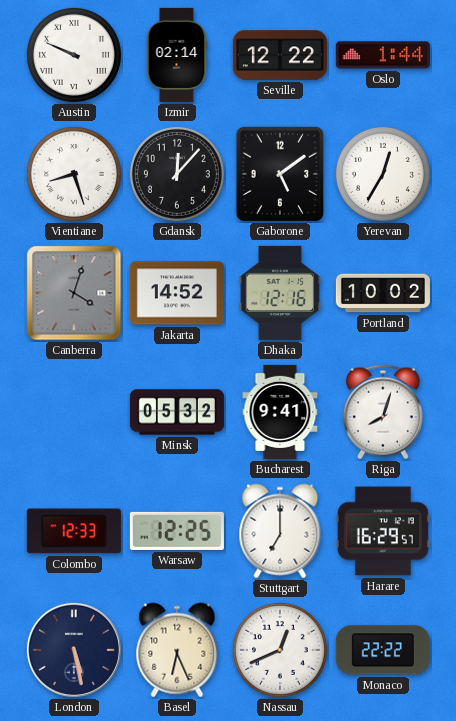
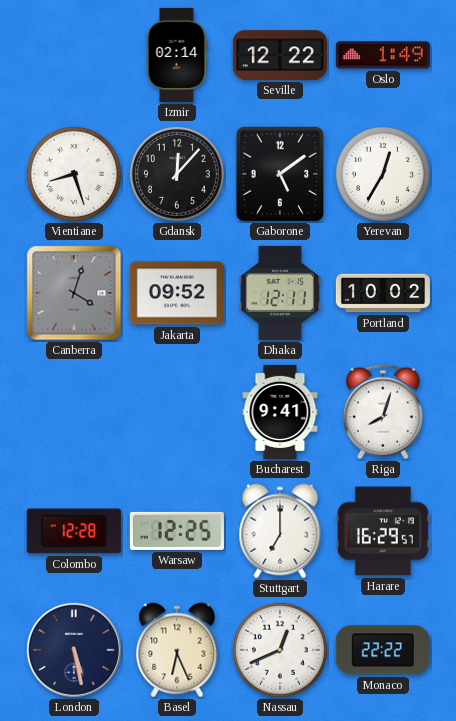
Austin: 9:49 -> none
Oslo: 1:44 -> 1:49
Jakarta: 14:52 -> 09:52
Dhaka: 12:16 -> 12:11
Minsk: 05:32 -> none
Colombo: 12:33 -> 12:28
